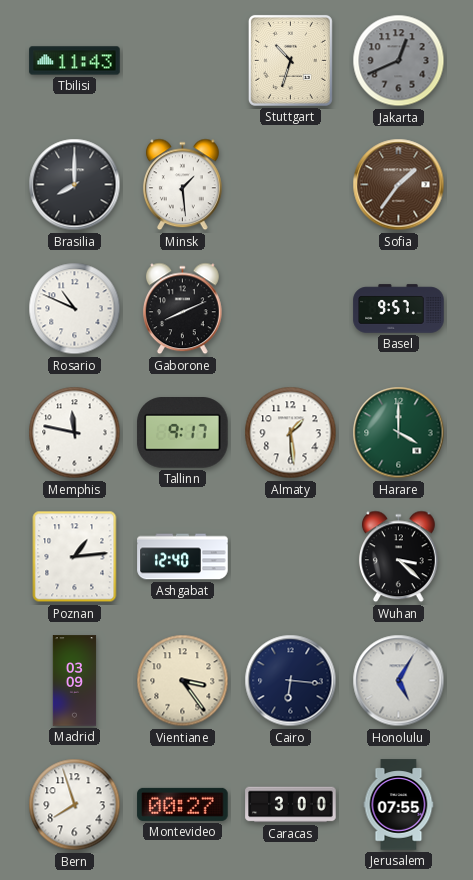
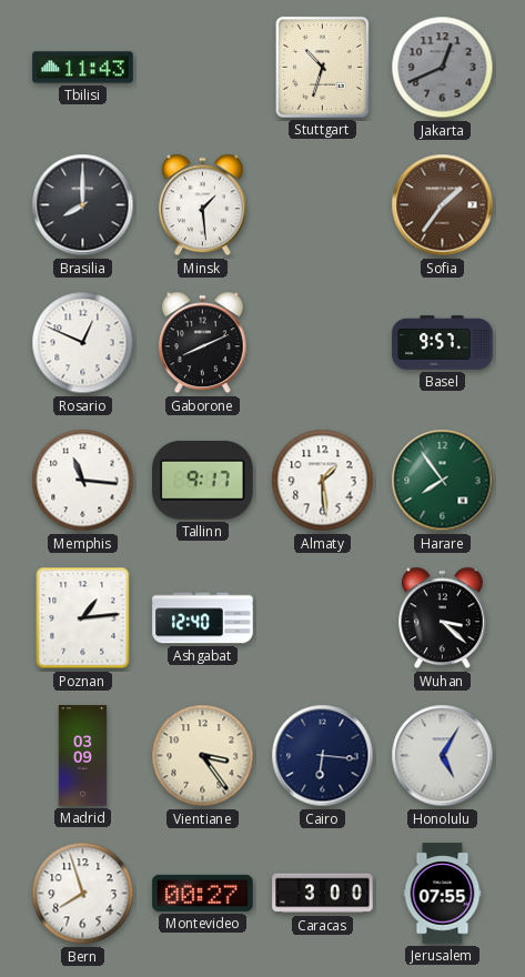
Rosario: 10:49 -> 12:49
Memphis: 11:47 -> 11:16
Harare: 4:00 -> 7:54
